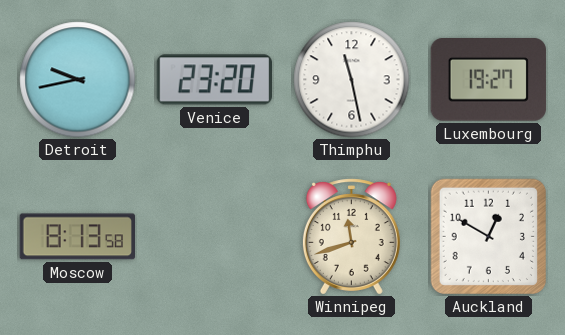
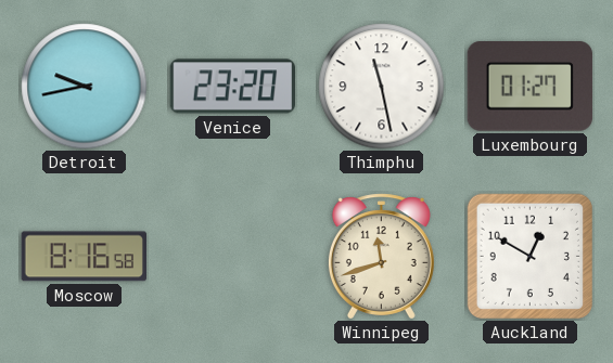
Luxembourg: 19:27 -> 01:27
Moscow: 8:13 -> 8:16
